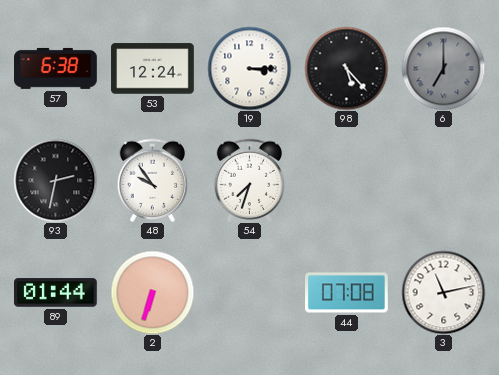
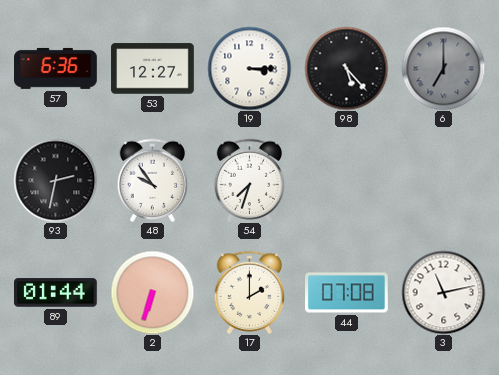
57: 6:38 -> 6:36
53: 12:24 -> 12:27
17: none -> 2:00
